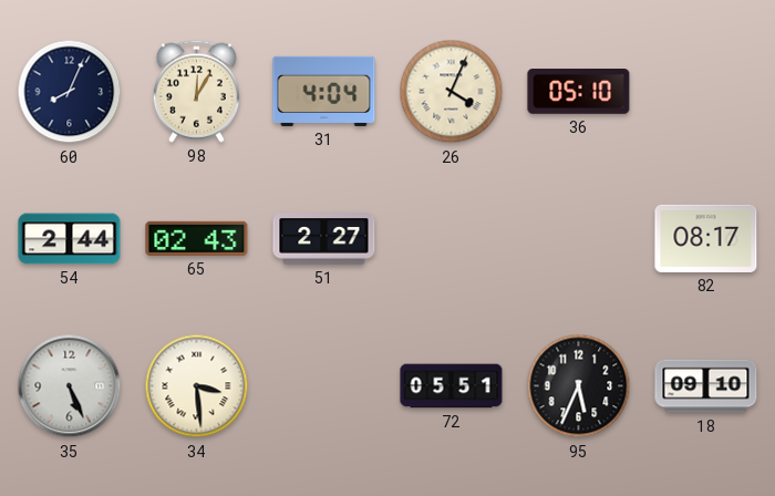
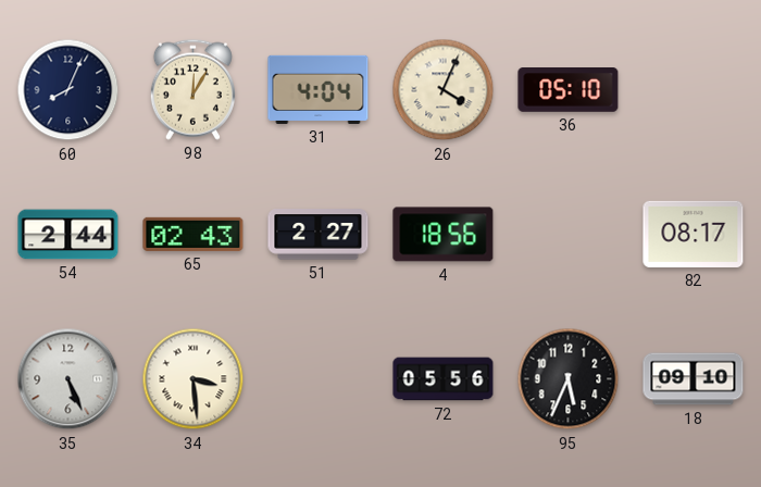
4: none -> 18:56
72: 05:51 -> 05:56
